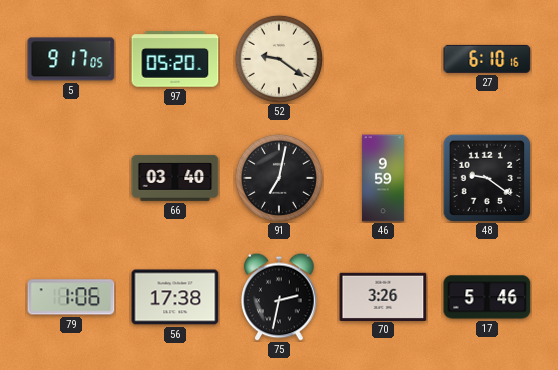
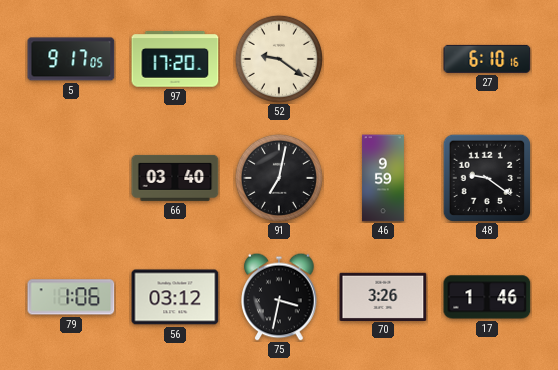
97: 05:20 -> 17:20
56: 17:38 -> 03:12
75: 2:32 -> 3:32
17: 5:46 -> 1:46
